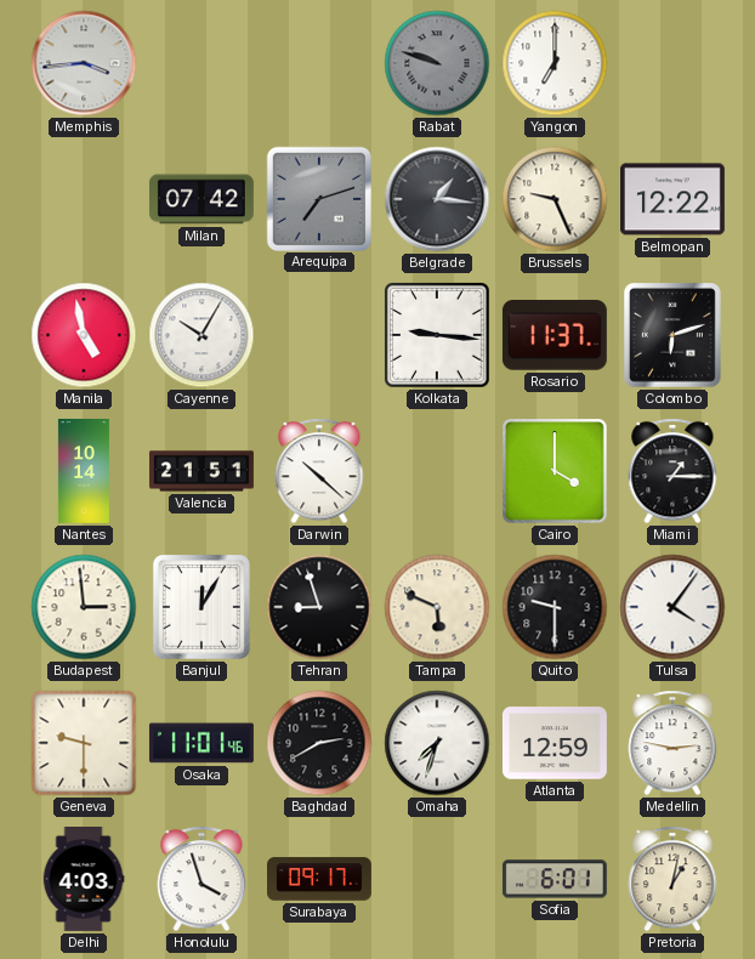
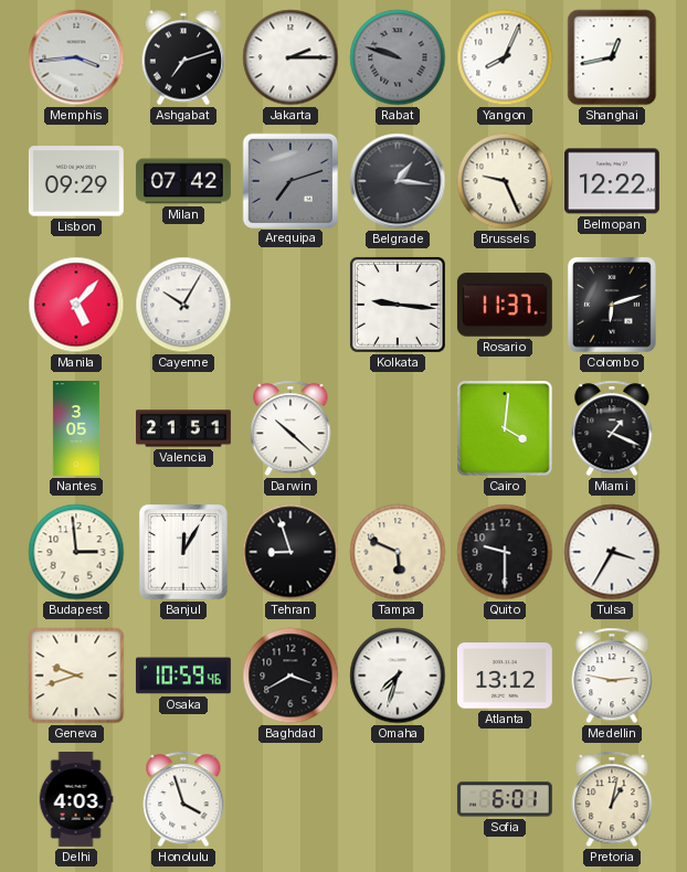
Ashgabat: none -> 7:12
Jakarta: none -> 2:15
Yangon: 7:00 -> 8:04
Shanghai: none -> 12:43
Lisbon: none -> 09:29
Manila: 4:58 -> 5:07
Nantes: 10:14 -> 3:05
Cairo: 4:00 -> 4:01
Miami: 1:15 -> 1:19
Tulsa: 4:06 -> 3:35
Geneva: 9:30 -> 9:42
Osaka: 11:01 -> 10:59
Baghdad: 2:40 -> 3:40
Atlanta: 12:59 -> 13:12
Surabaya: 09:17 -> none
